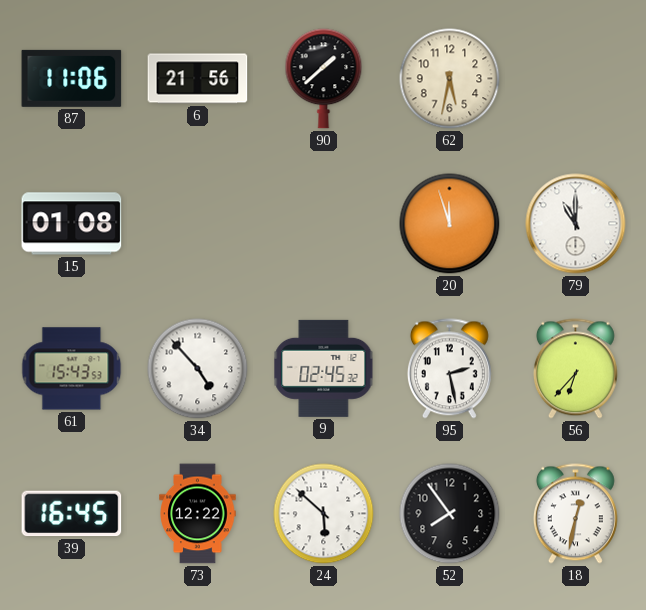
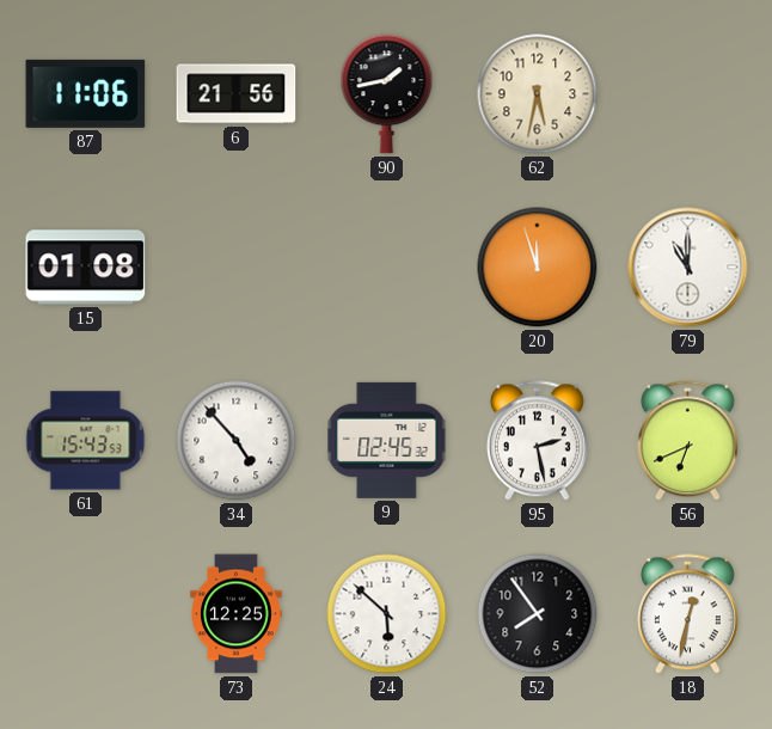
90: 1:38 -> 1:43
56: 6:37 -> 6:41
39: 16:45 -> none
73: 12:22 -> 12:25
